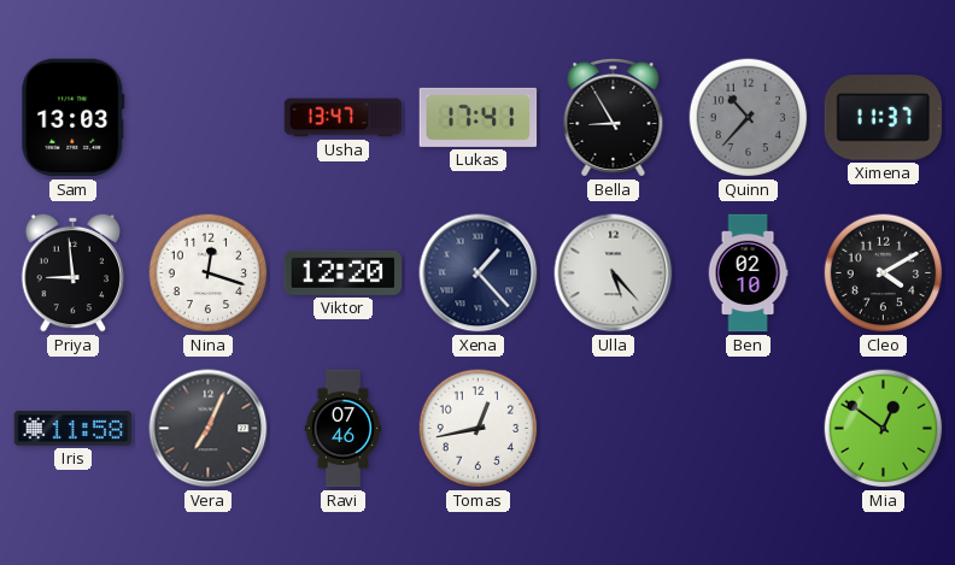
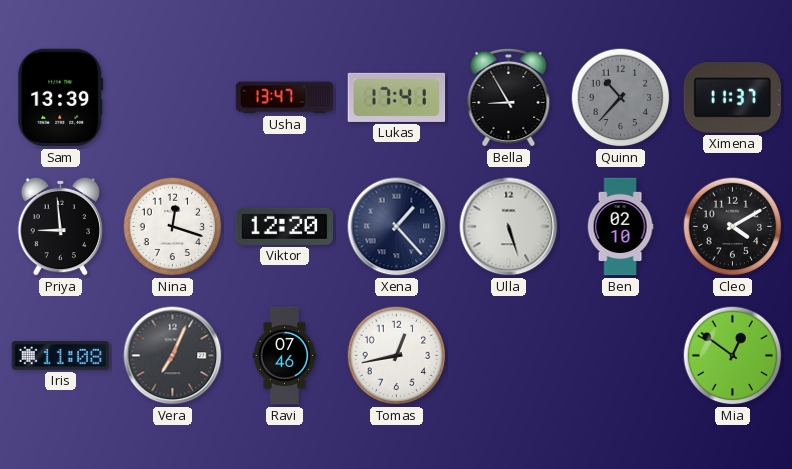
Sam: 13:03 -> 13:39
Ulla: 5:23 -> 5:27
Iris: 11:58 -> 11:08
